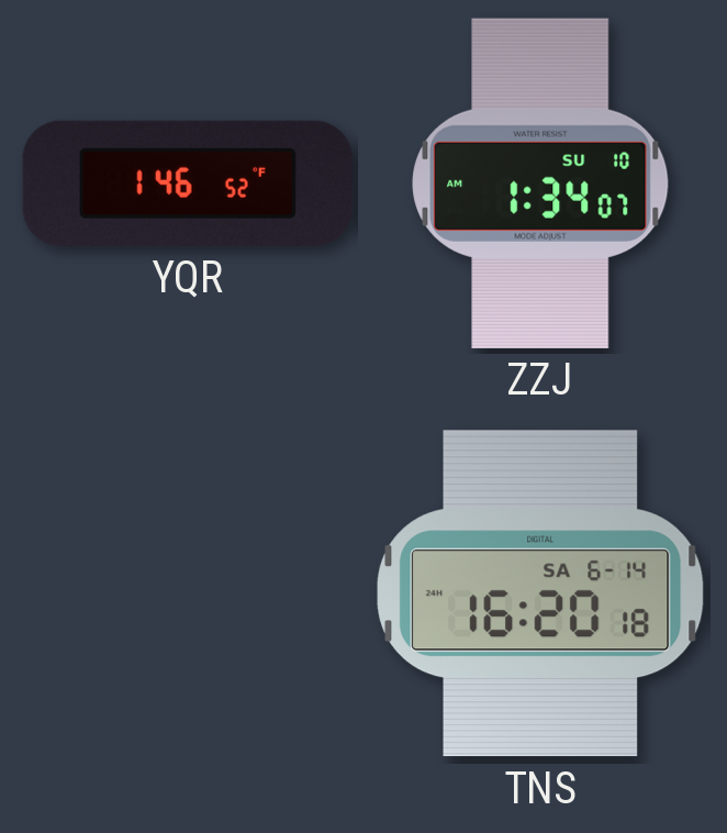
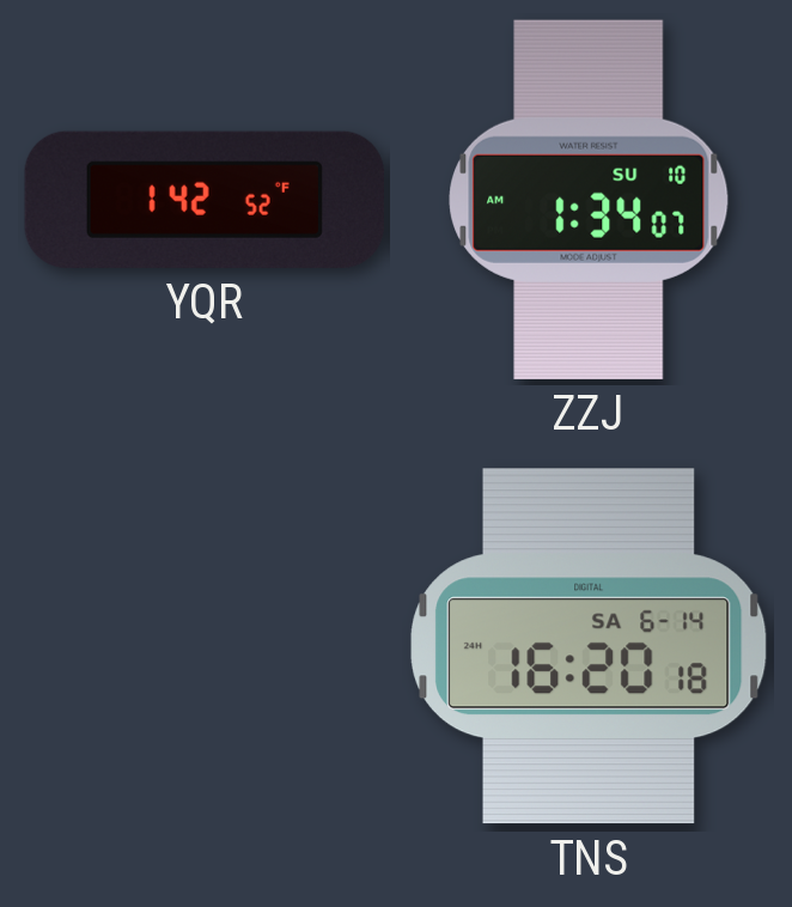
YQR: 1:46 -> 1:42
